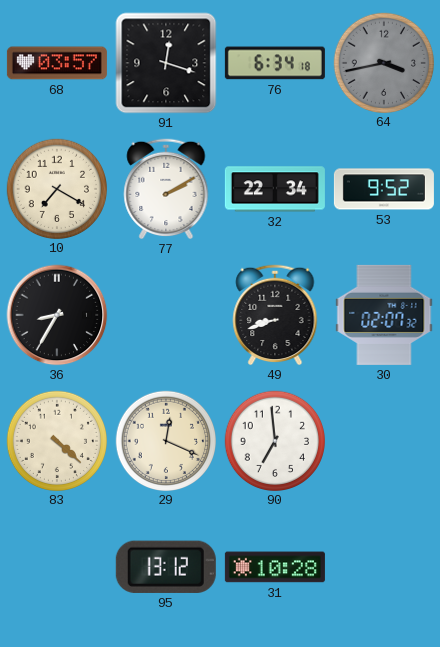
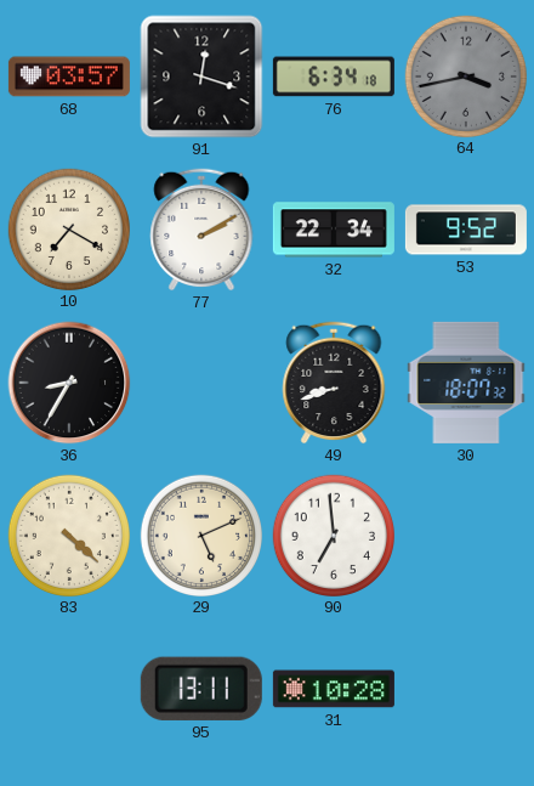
30: 02:07 -> 18:07
29: 12:19 -> 5:11
95: 13:12 -> 13:11
